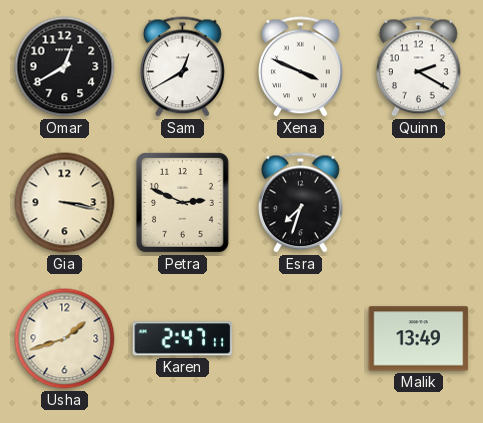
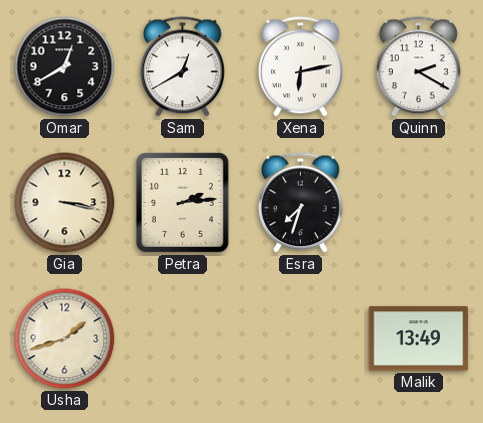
Xena: 3:49 -> 6:13
Petra: 2:49 -> 2:14
Karen: 2:47 -> none
